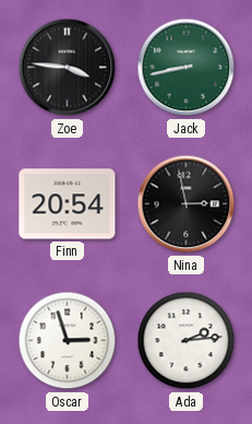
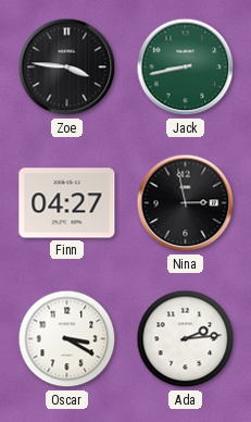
Finn: 20:54 -> 04:27
Oscar: 2:57 -> 3:20
